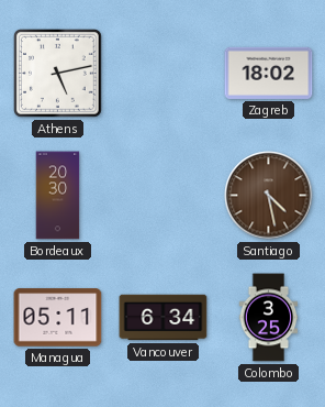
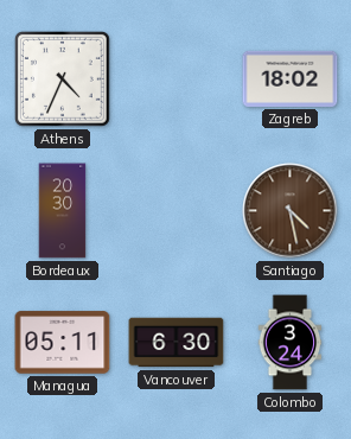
Athens: 5:13 -> 4:34
Vancouver: 6:34 -> 6:30
Colombo: 3:25 -> 3:24
